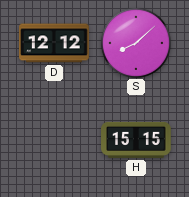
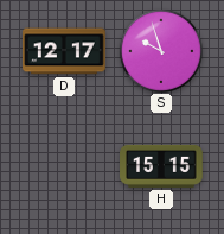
D: 12:12 -> 12:17
S: 8:08 -> 9:57
